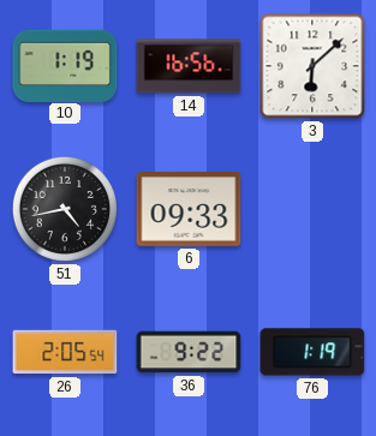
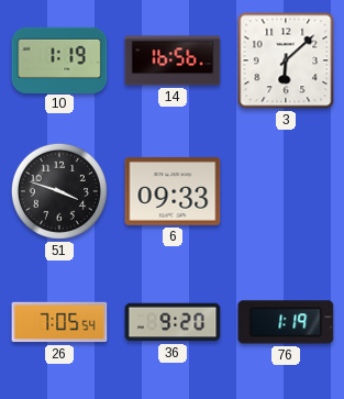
51: 4:43 -> 3:48
26: 2:05 -> 7:05
36: 9:22 -> 9:20
